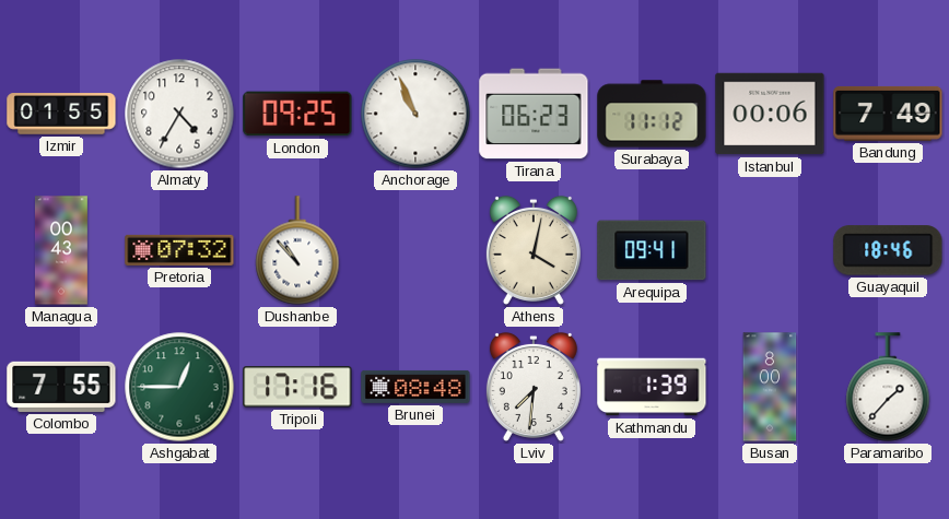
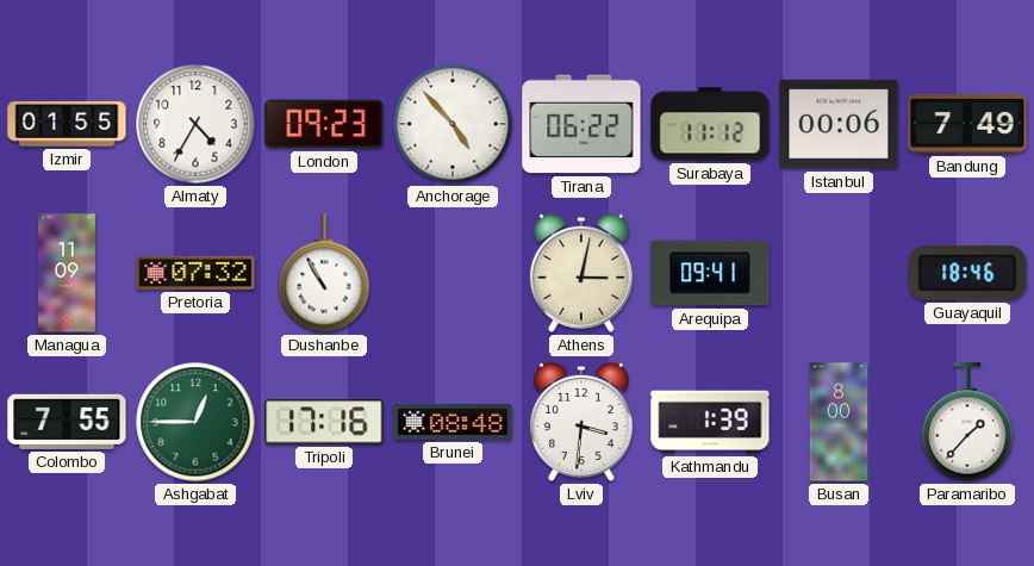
London: 09:25 -> 09:23
Anchorage: 10:56 -> 4:53
Tirana: 06:23 -> 06:22
Managua: 00:43 -> 11:09
Dushanbe: 10:53 -> 10:55
Athens: 4:02 -> 3:02
Lviv: 7:31 -> 3:31
